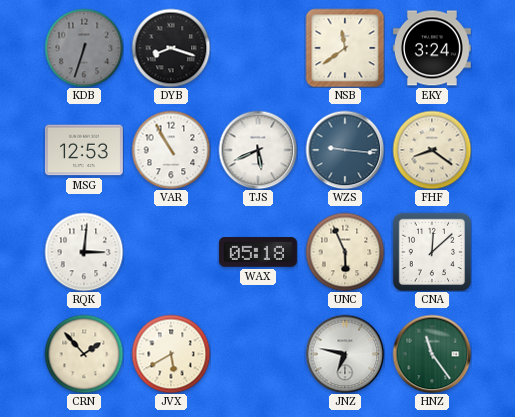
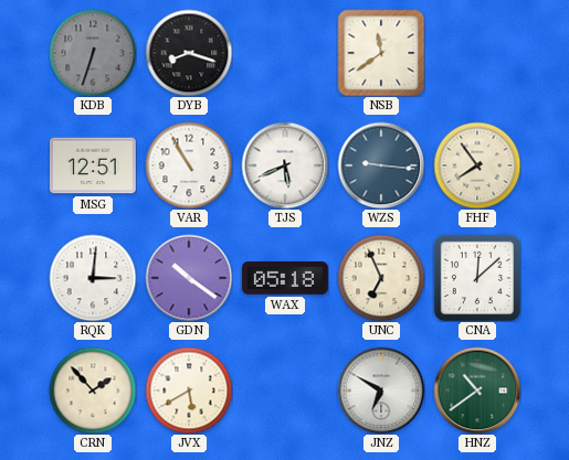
EKY: 3:24 -> none
MSG: 12:53 -> 12:51
FHF: 8:21 -> 7:54
GDN: none -> 10:21
UNC: 5:56 -> 6:56
JNZ: 6:47 -> 6:50
HNZ: 11:24 -> 10:39
